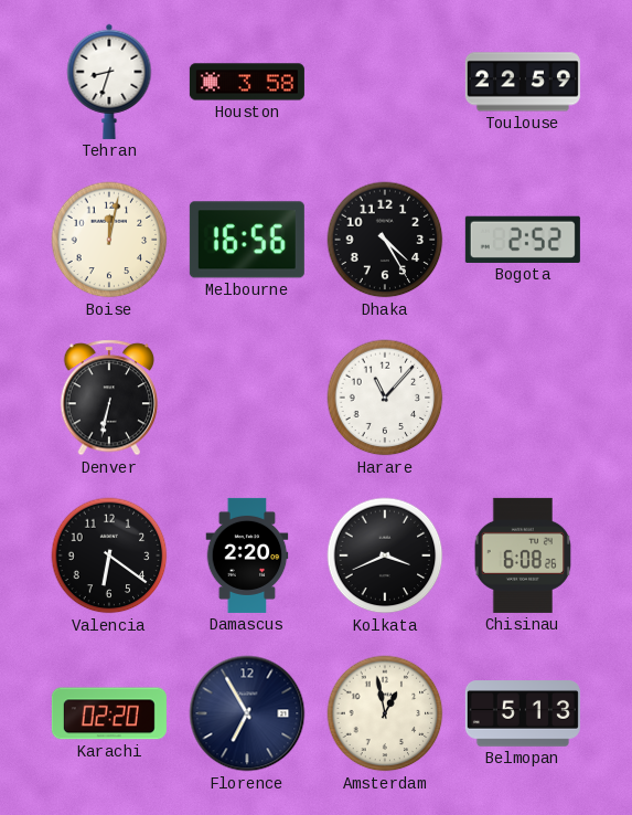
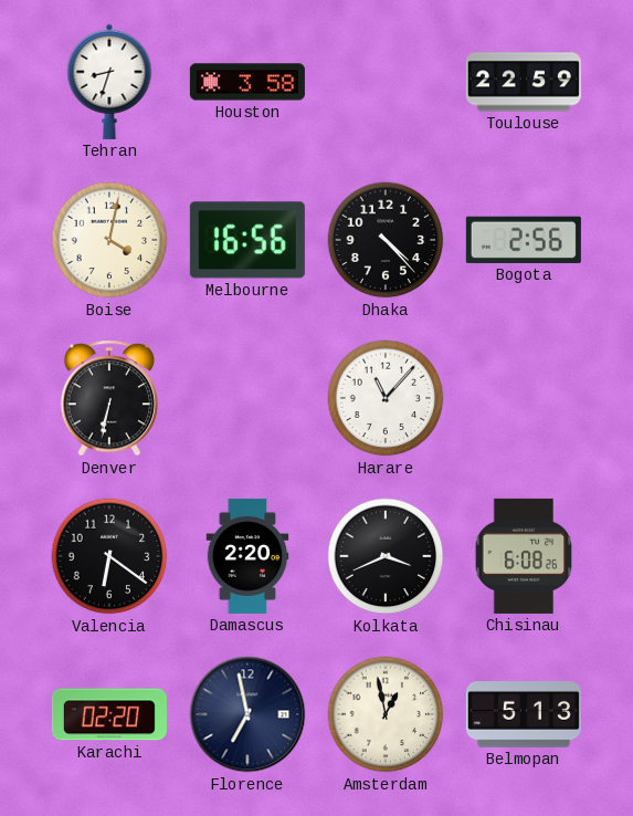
Boise: 12:02 -> 4:02
Dhaka: 4:25 -> 4:23
Bogota: 2:52 -> 2:56
Florence: 6:55 -> 6:58
